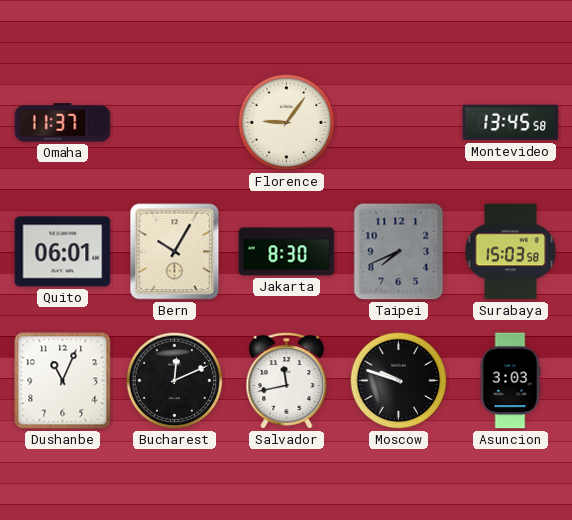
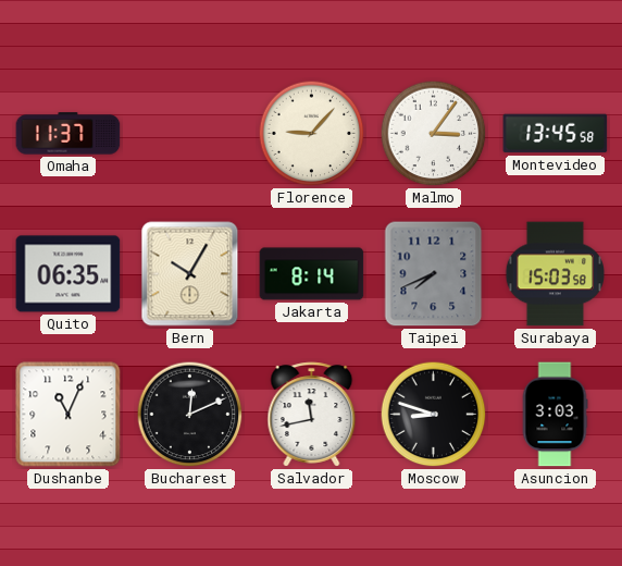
Florence: 9:06 -> 9:07
Malmo: none -> 3:06
Quito: 06:01 -> 06:35
Jakarta: 8:30 -> 8:14
Moscow: 9:48 -> 8:48
